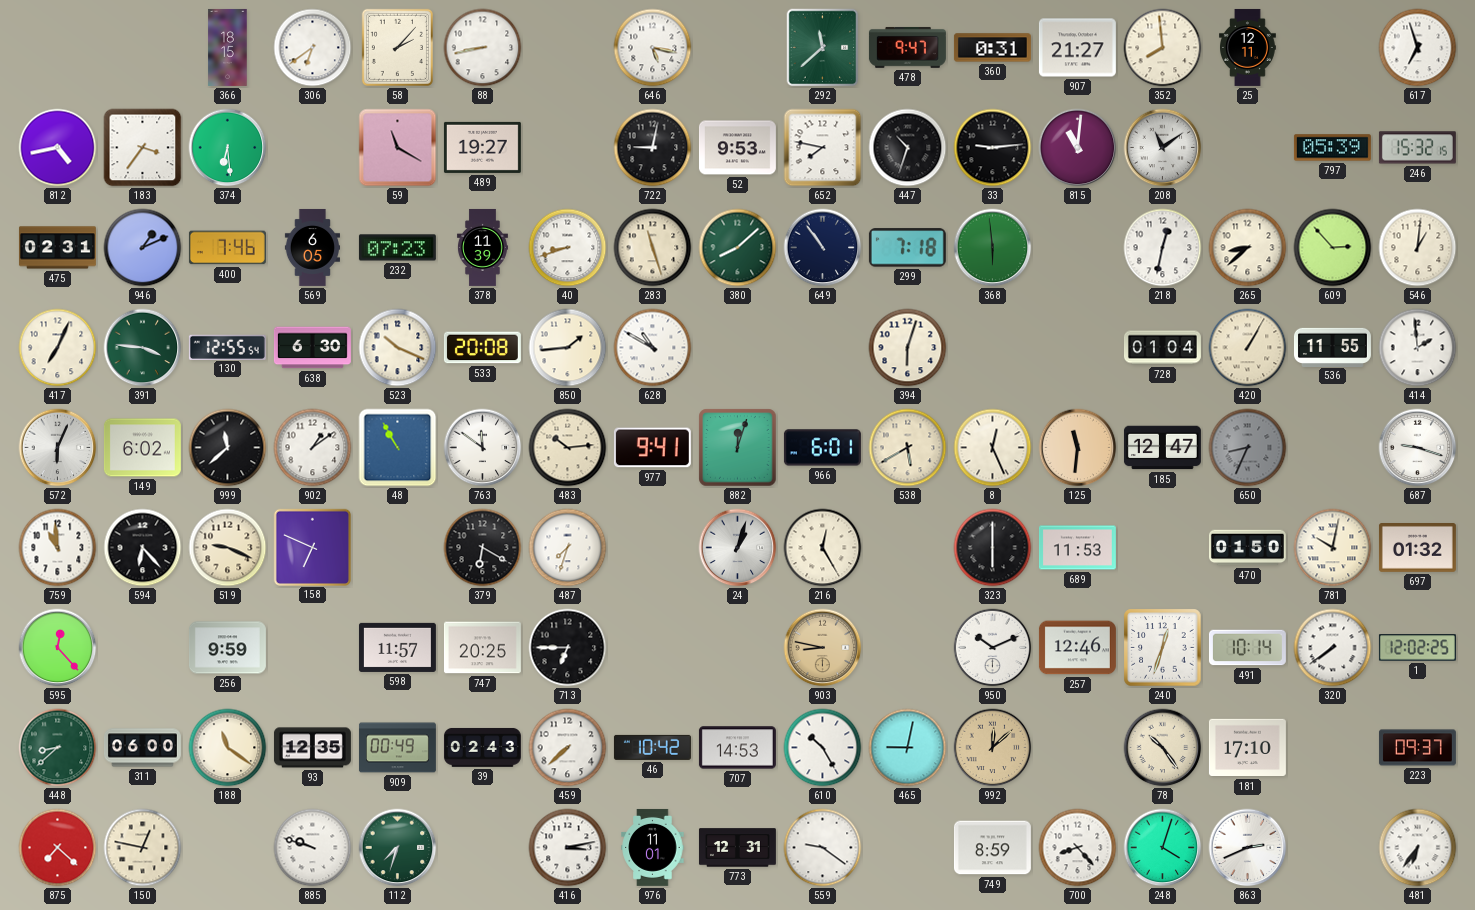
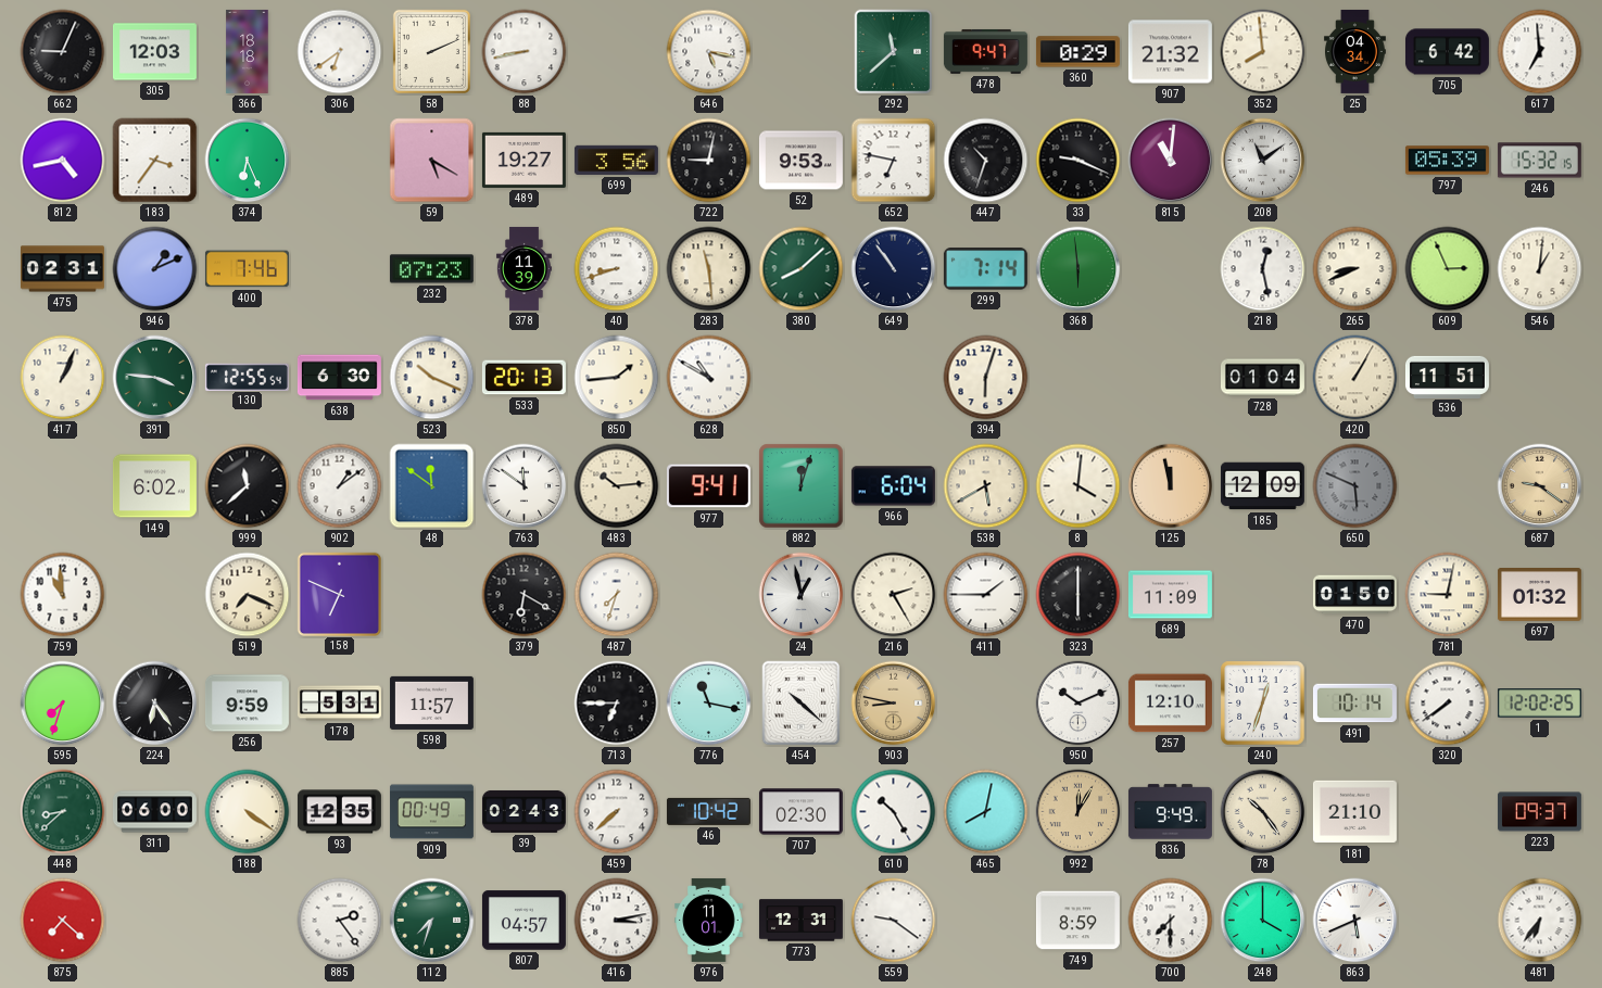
662: none -> 9:04
305: none -> 12:03
366: 18:15 -> 18:18
58: 2:07 -> 2:11
360: 0:31 -> 0:29
907: 21:27 -> 21:32
25: 12:11 -> 04:34
705: none -> 6:42
617: 6:57 -> 6:59
374: 6:29 -> 6:26
59: 11:20 -> 5:20
699: none -> 3:56
652: 7:47 -> 6:47
33: 9:14 -> 9:19
569: 6:05 -> none
283: 11:27 -> 11:29
299: 7:18 -> 7:14
218: 12:32 -> 12:28
265: 8:38 -> 8:41
609: 2:53 -> 2:56
417: 7:04 -> 1:04
533: 20:08 -> 20:13
536: 11:55 -> 11:51
414: 1:59 -> none
572: 6:04 -> none
48: 10:55 -> 11:51
966: 6:01 -> 6:04
8: 12:26 -> 4:01
125: 11:31 -> 11:58
185: 12:47 -> 12:09
650: 8:34 -> 5:49
687: 9:18 -> 9:21
687 dial: white -> champagne
594: 6:23 -> none
519: 9:19 -> 7:19
24: 1:03 -> 12:58
216: 12:25 -> 2:25
411: none -> 1:45
689: 11:53 -> 11:09
781: 10:02 -> 9:02
595: 12:23 -> 7:33
224: none -> 6:24
178: none -> 5:31
747: 20:25 -> none
776: none -> 11:17
454: none -> 10:22
257: 12:46 -> 12:10
188: 11:21 -> 4:21
707: 14:53 -> 02:30
465: 9:02 -> 8:02
992: 12:08 -> 12:05
836: none -> 9:49
181: 17:10 -> 21:10
150: 12:47 -> none
885: 9:48 -> 2:24
807: none -> 04:57
700: 8:23 -> 7:30
248: 4:03 -> 4:00
863: 2:41 -> 5:41
